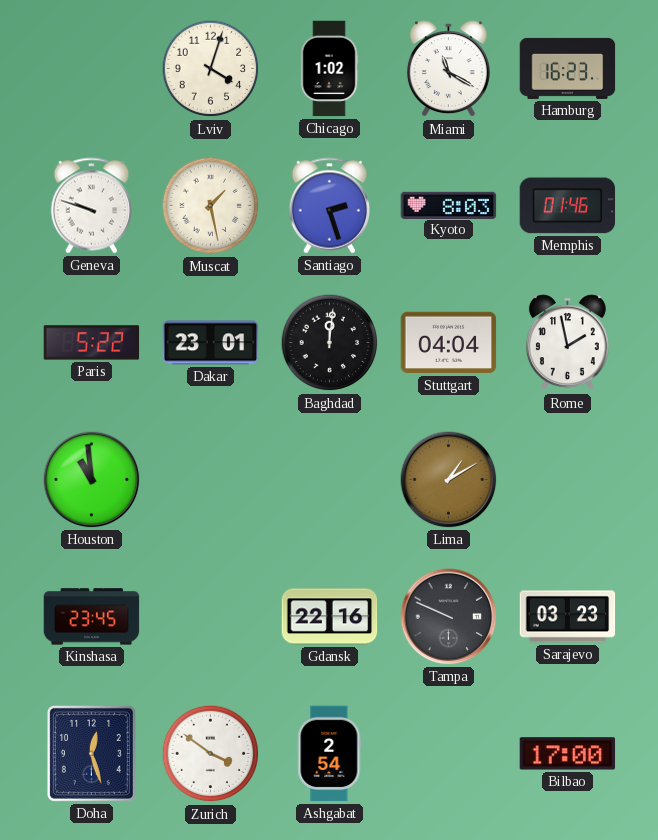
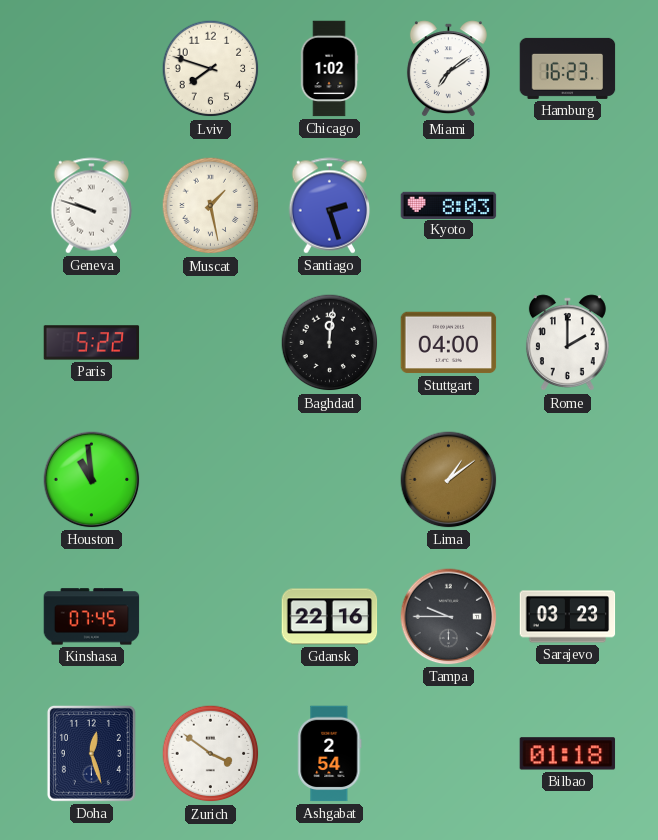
Lviv: 4:03 -> 7:48
Miami: 11:20 -> 7:09
Memphis: 01:46 -> none
Dakar: 23:01 -> none
Stuttgart: 04:04 -> 04:00
Rome: 1:58 -> 2:00
Lima: 1:10 -> 1:09
Kinshasa: 23:45 -> 07:45
Tampa: 9:49 -> 9:45
Bilbao: 17:00 -> 01:18
